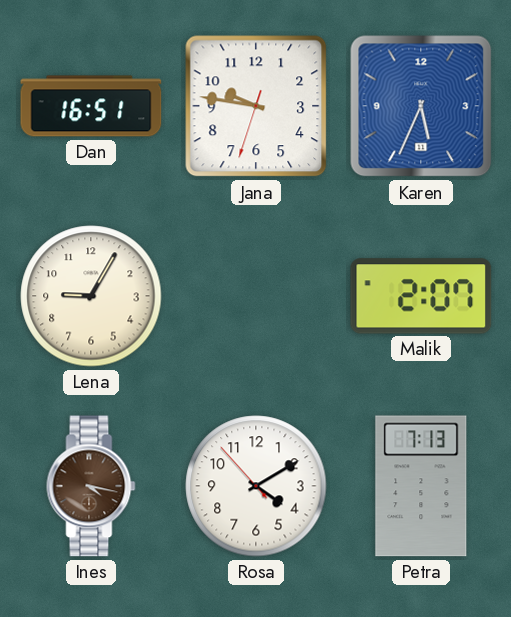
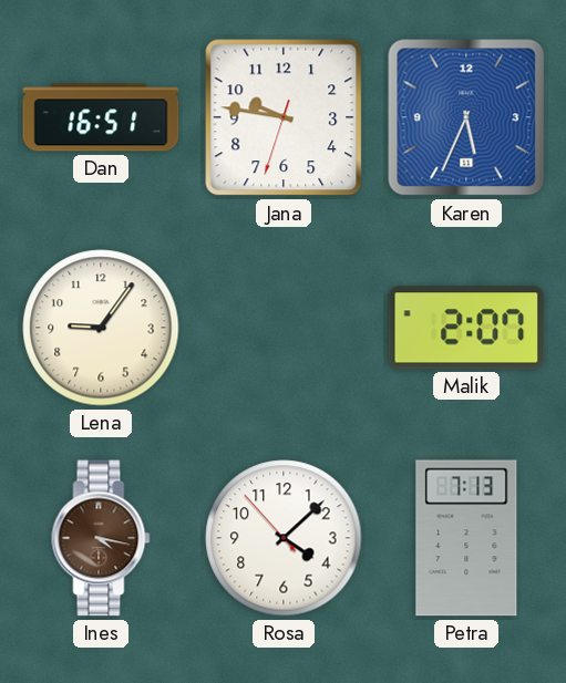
Lena: 9:05 -> 9:06
Rosa: 4:09 -> 4:07
